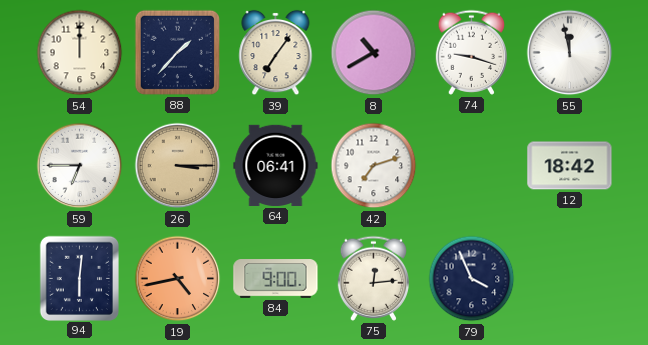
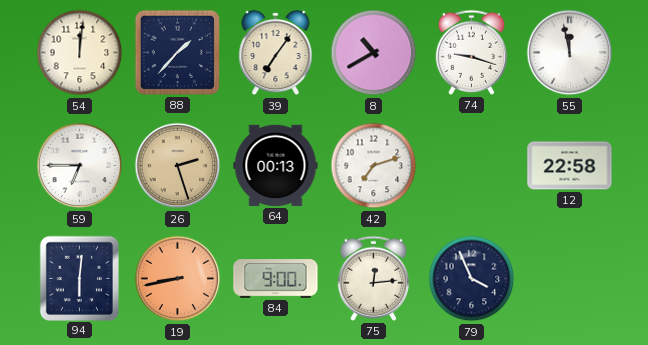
54: 12:00 -> 12:01
26: 3:15 -> 2:27
64: 06:41 -> 00:13
12: 18:42 -> 22:58
19: 4:43 -> 8:43
